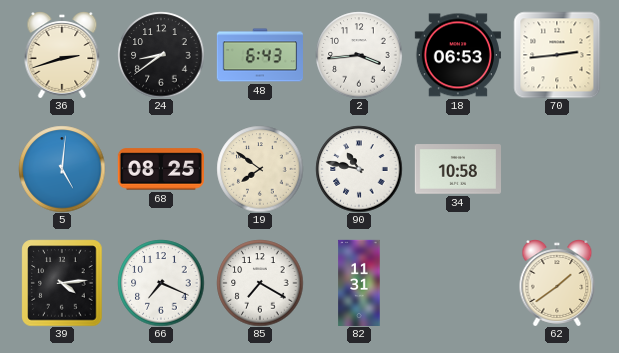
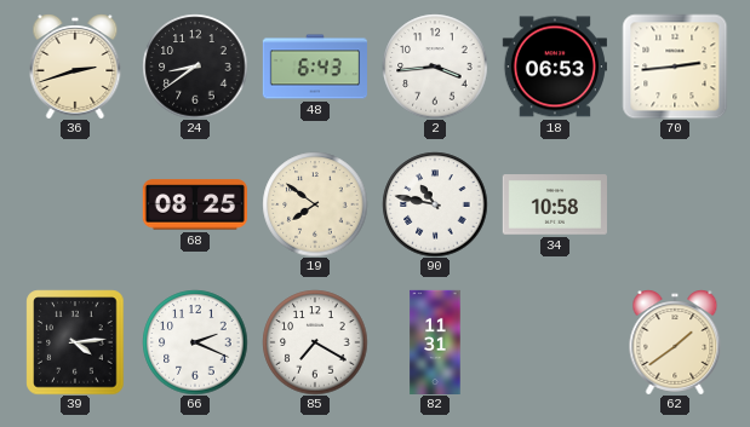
5: 5:01 -> none
66: 7:19 -> 2:19
